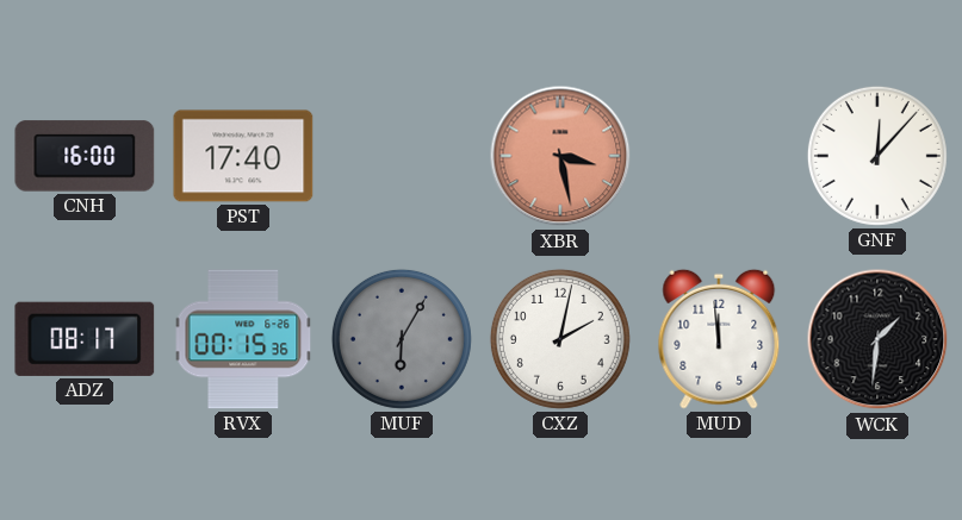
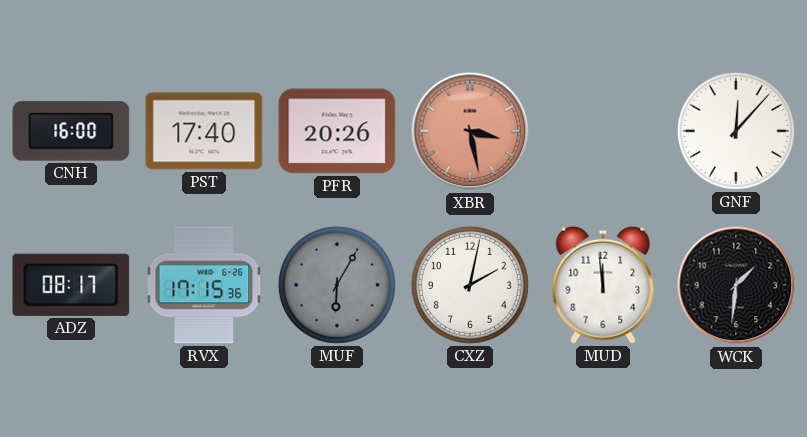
PFR: none -> 20:26
RVX: 00:15 -> 17:15
